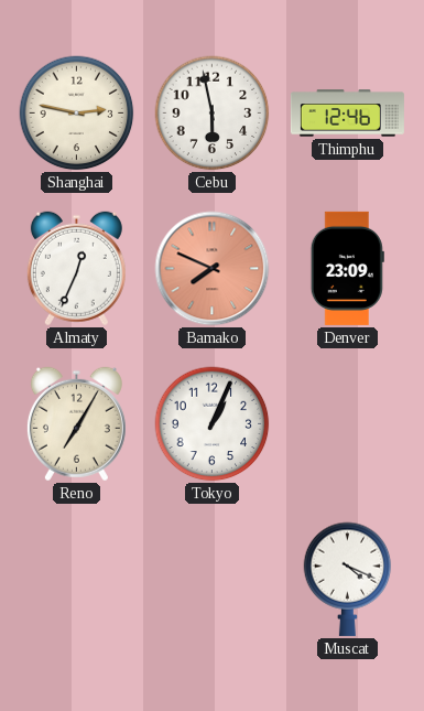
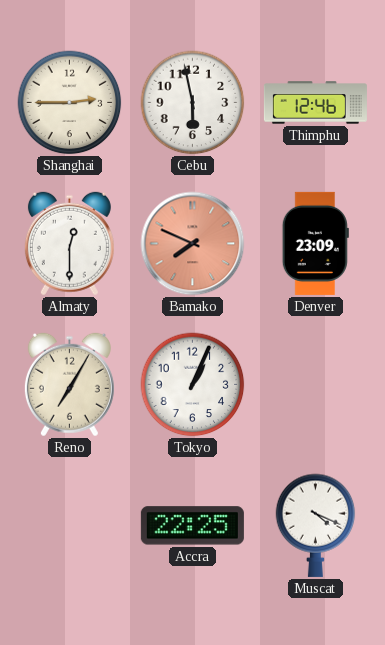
Shanghai: 2:47 -> 2:45
Almaty: 12:34 -> 12:30
Accra: none -> 22:25
